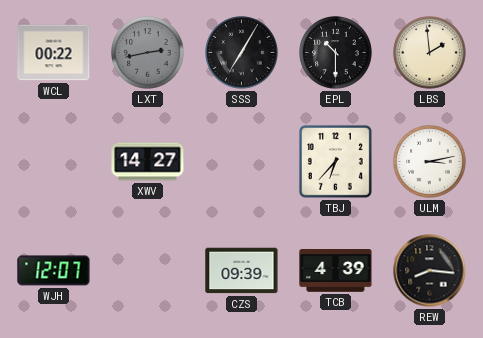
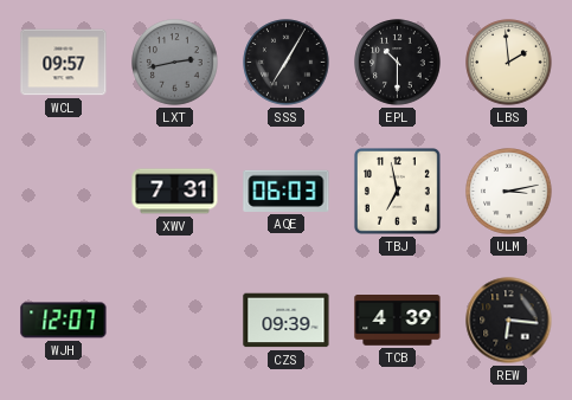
WCL: 00:22 -> 09:57
XWV: 14:27 -> 7:31
AQE: none -> 06:03
TBJ: 6:37 -> 6:58
REW: 8:16 -> 6:16
